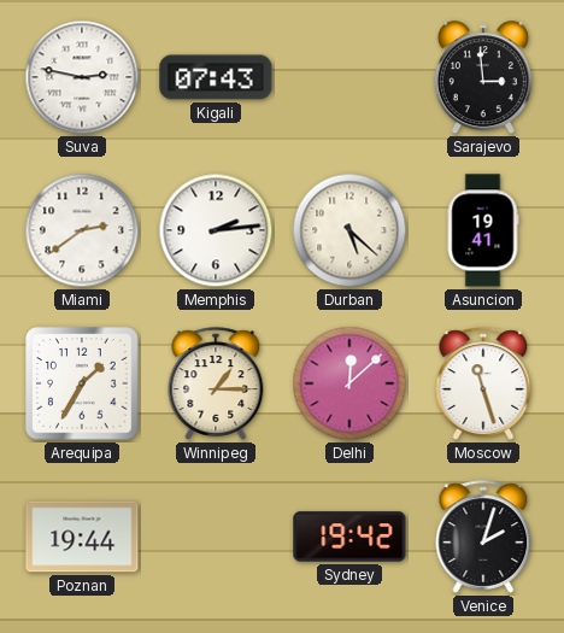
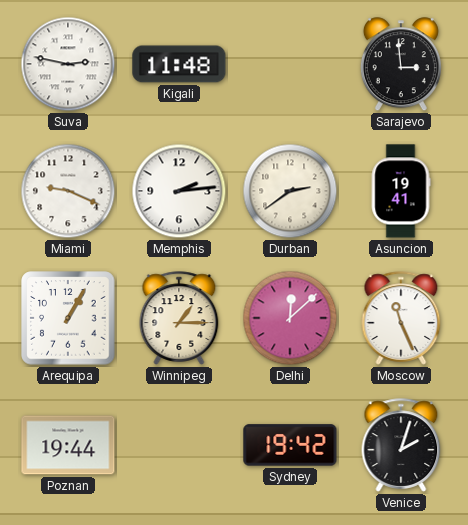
Kigali: 07:43 -> 11:48
Miami: 2:39 -> 9:19
Durban: 5:22 -> 2:39
Arequipa: 1:35 -> 1:05
Moscow: 11:27 -> 11:26
